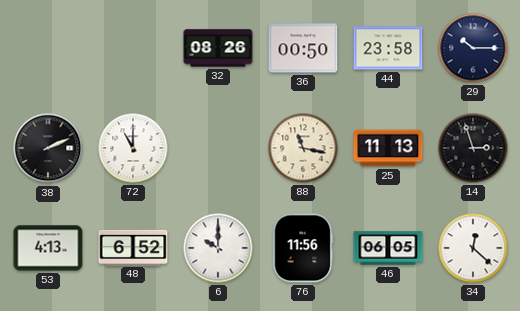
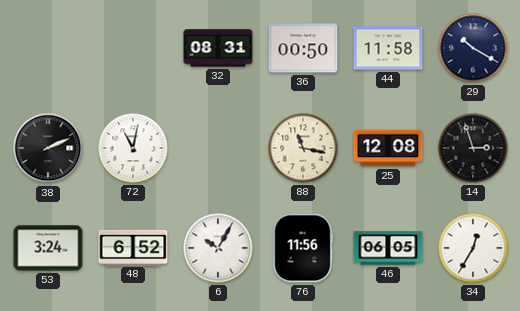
32: 08:26 -> 08:31
44: 23:58 -> 11:58
29: 10:15 -> 10:20
72: 11:00 -> 11:02
25: 11:13 -> 12:08
53: 4:13 -> 3:24
6: 10:00 -> 10:05
34: 12:22 -> 12:35
